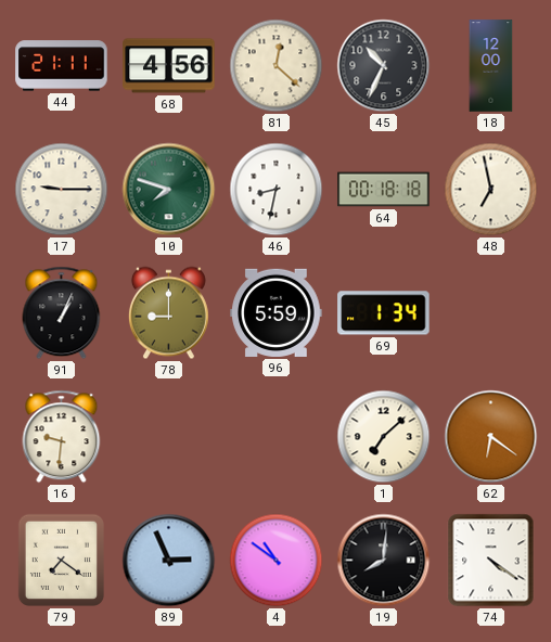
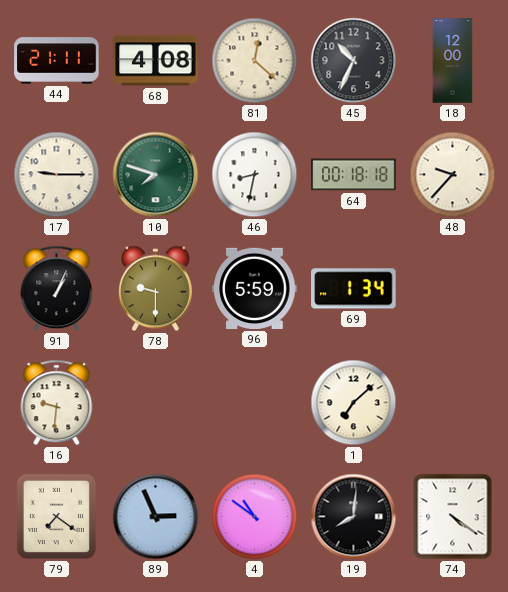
68: 4:56 -> 4:08
48: 6:58 -> 9:37
78: 9:00 -> 9:30
62: 6:21 -> none
